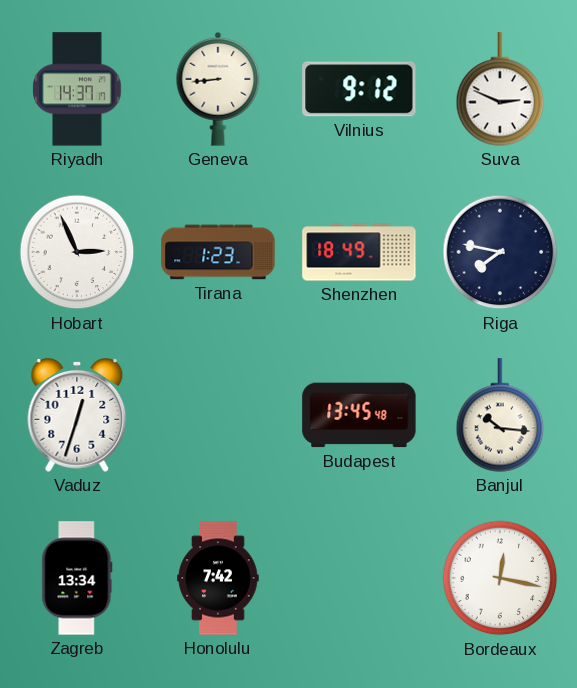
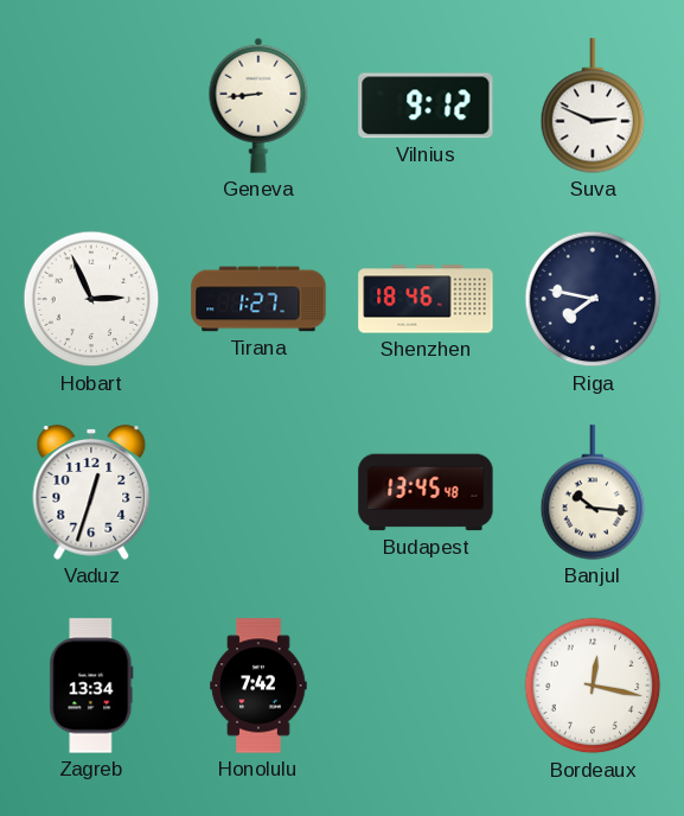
Riyadh: 14:37 -> none
Tirana: 1:23 -> 1:27
Shenzhen: 18:49 -> 18:46
